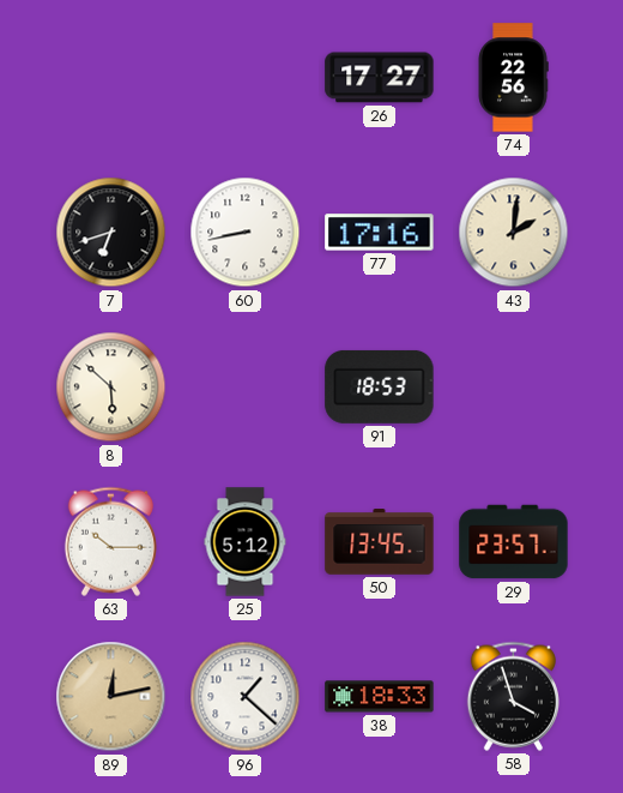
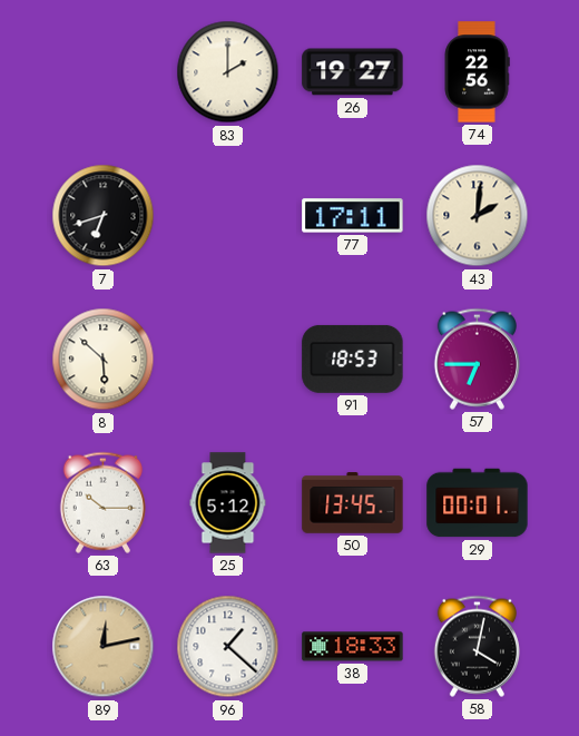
83: none -> 2:00
26: 17:27 -> 19:27
60: 8:43 -> none
77: 17:16 -> 17:11
57: none -> 6:45
29: 23:57 -> 00:01
58: 3:57 -> 4:02
